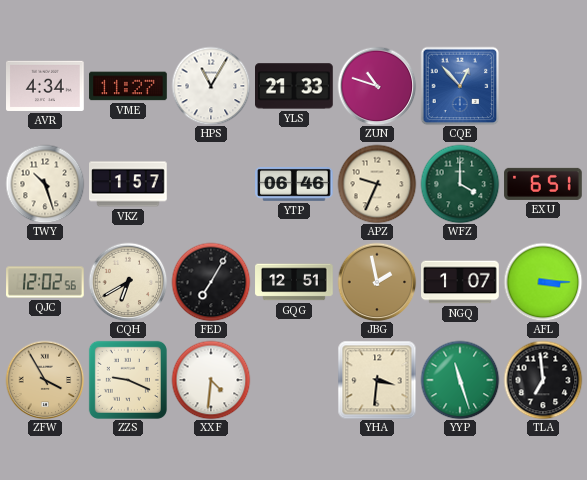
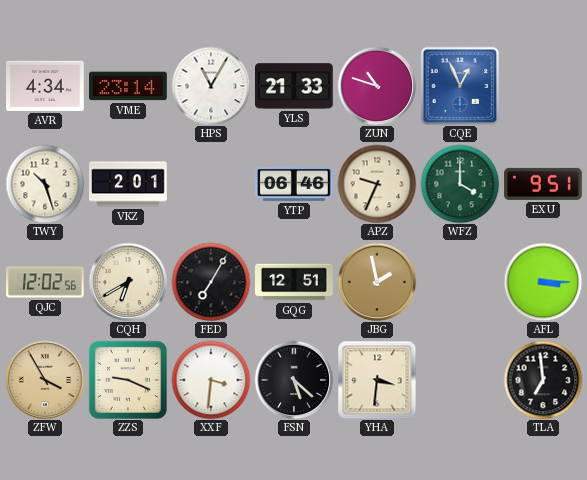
VME: 11:27 -> 23:14
CQE: 12:53 -> 12:56
VKZ: 1:57 -> 2:01
EXU: 6:51 -> 9:51
NGQ: 1:07 -> none
XXF: 4:31 -> 3:31
FSN: none -> 5:22
YYP: 11:27 -> none
